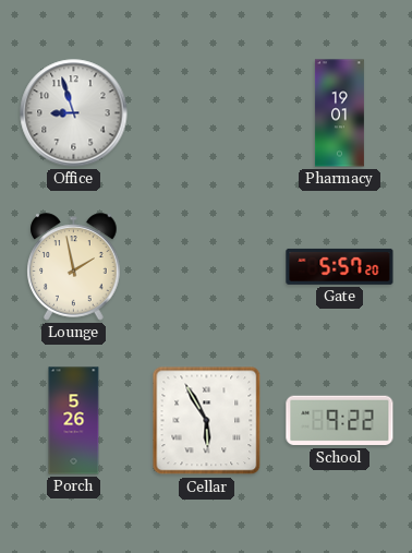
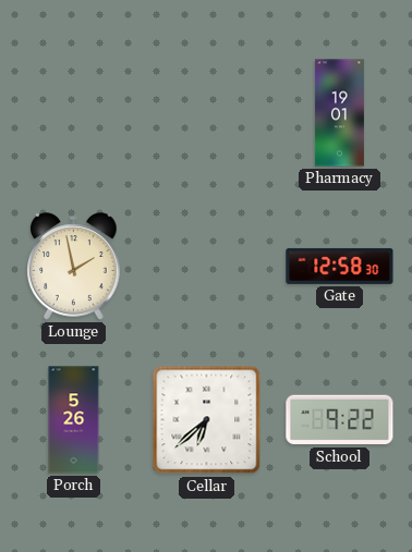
Office: 8:57 -> none
Gate: 5:57 -> 12:58
Cellar: 5:55 -> 6:38
